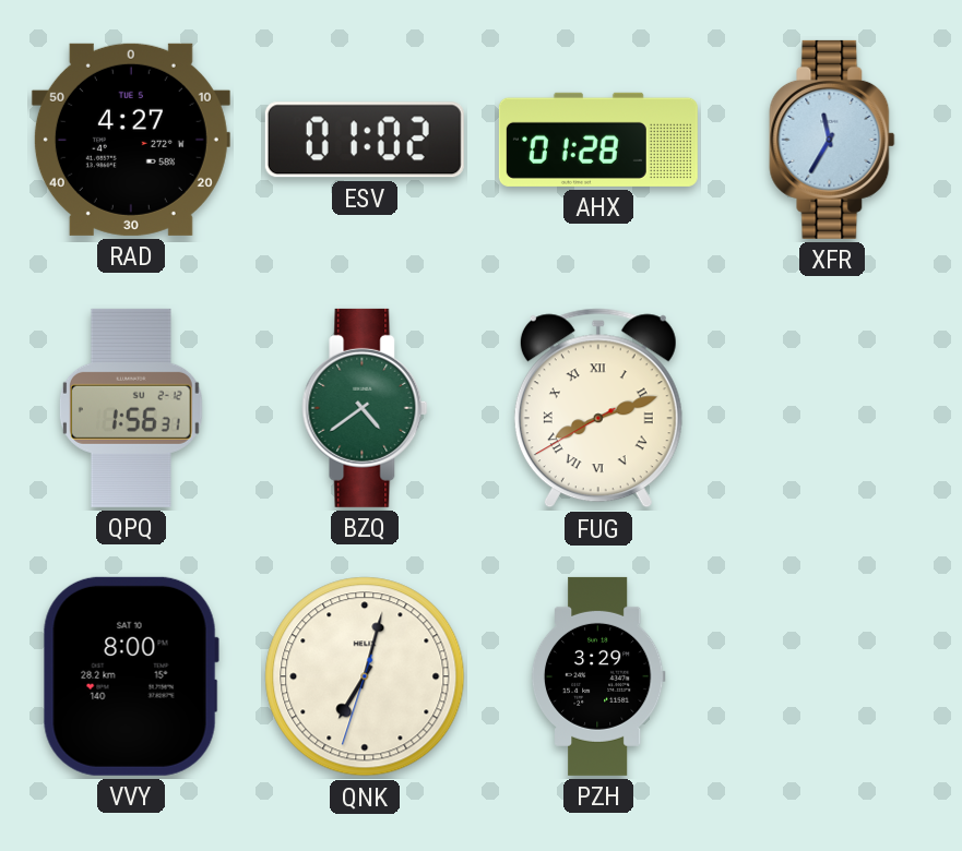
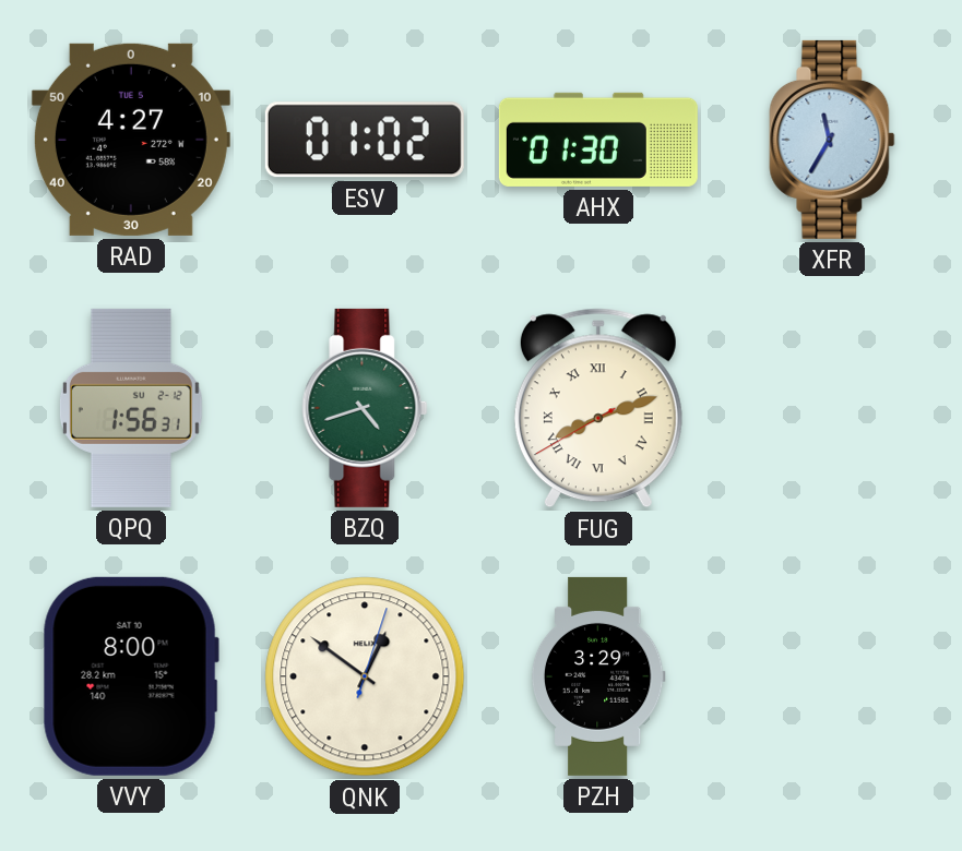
AHX: 01:28 -> 01:30
BZQ: 4:39 -> 4:42
QNK: 7:02 -> 12:51
